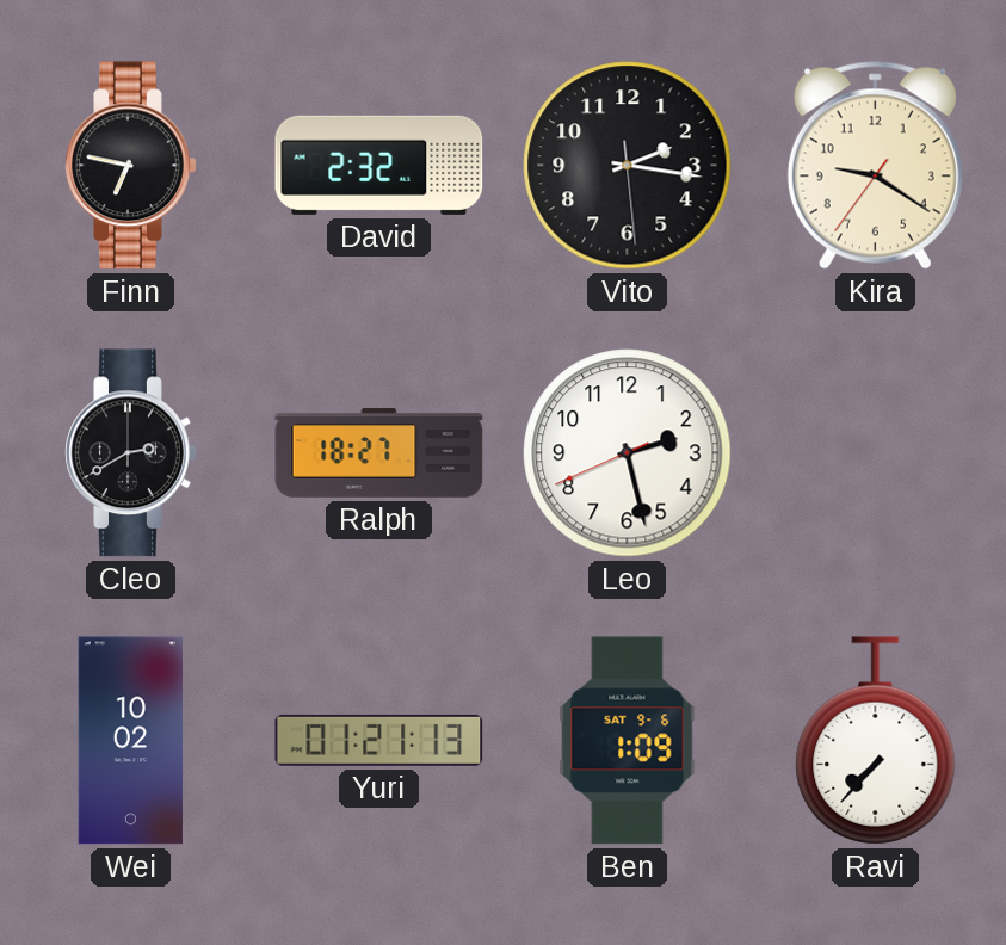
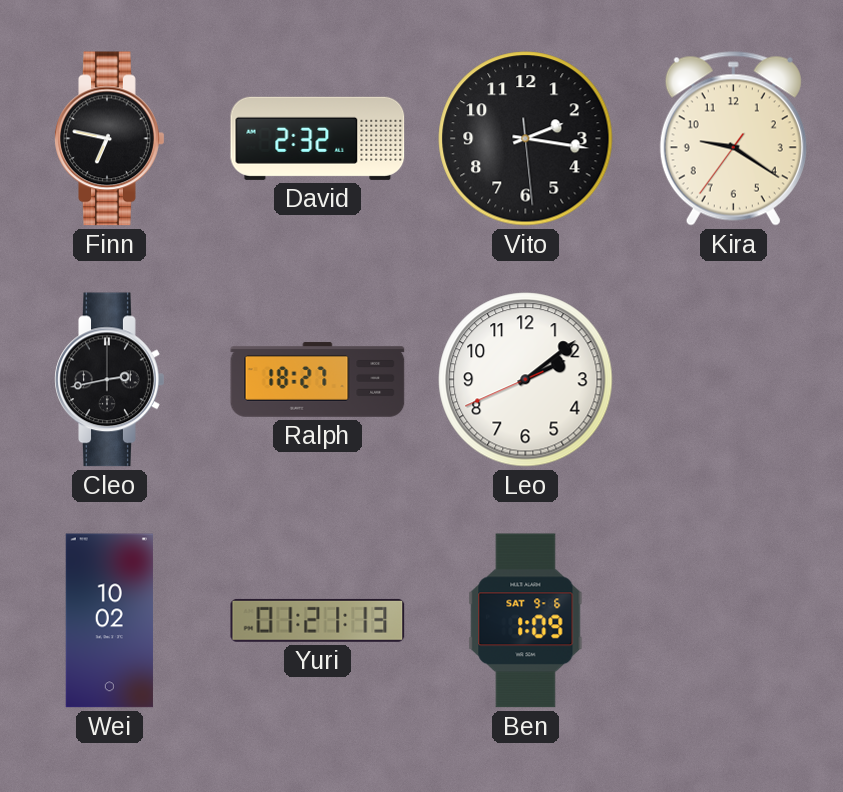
Cleo: 2:40 -> 2:43
Leo: 2:27 -> 2:08
Ravi: 7:37 -> none
